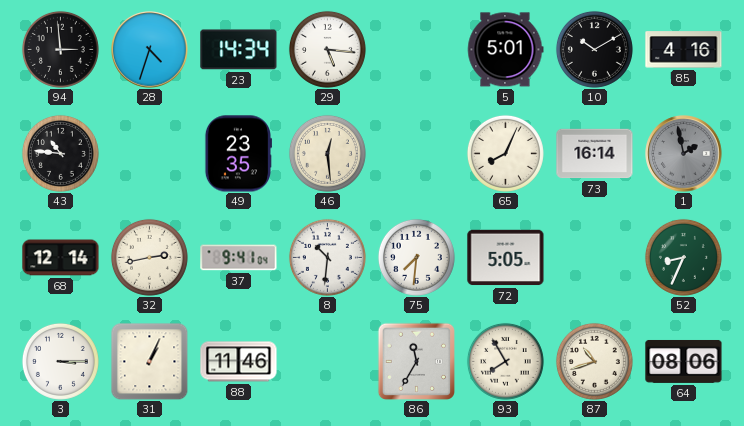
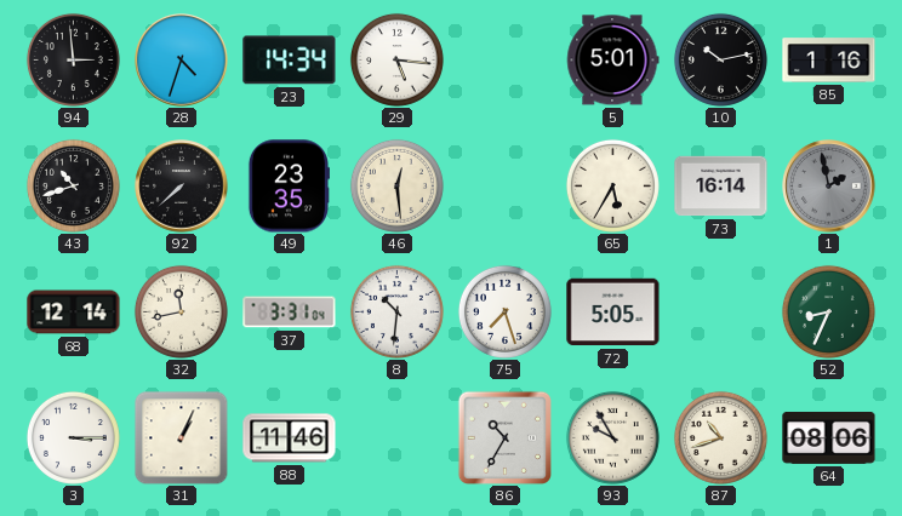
10: 10:10 -> 10:13
85: 4:16 -> 1:16
43: 10:46 -> 10:42
92: none -> 7:38
65: 8:04 -> 5:35
32: 2:43 -> 11:43
37: 9:41 -> 3:31
75: 7:31 -> 7:27
86: 11:35 -> 10:35
93: 7:55 -> 9:55
